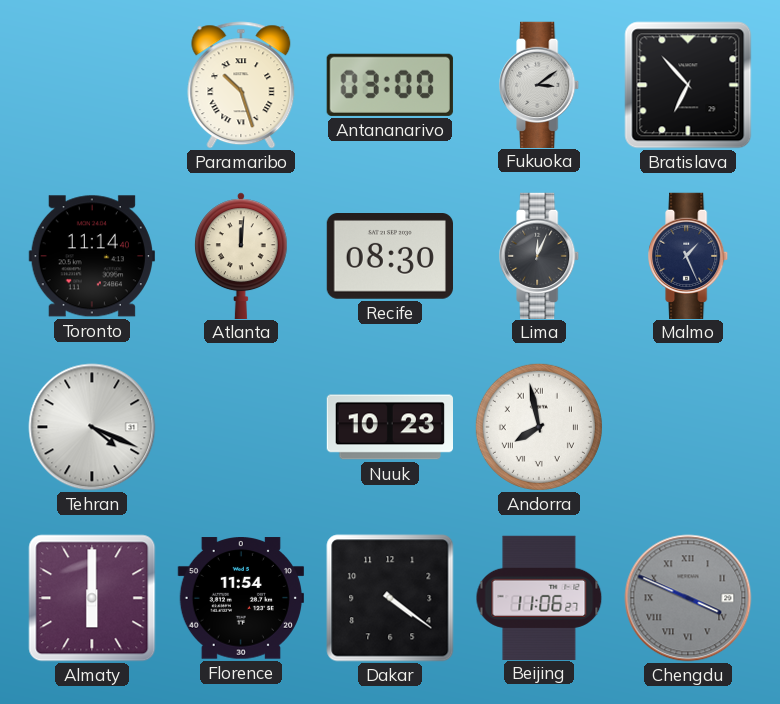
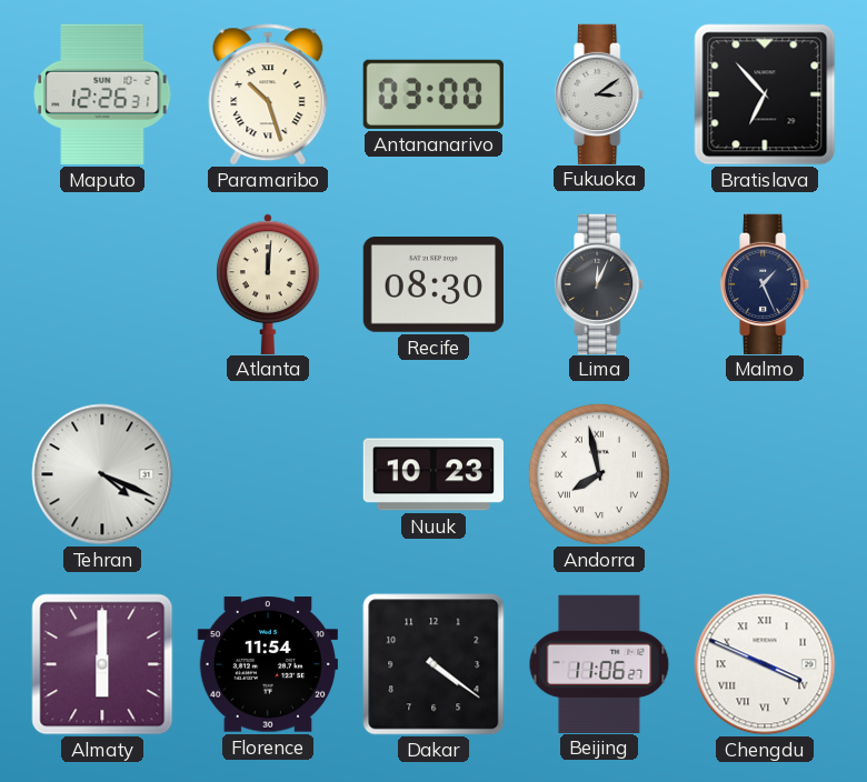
Maputo: none -> 12:26
Toronto: 11:14 -> none
Chengdu dial: grey -> white
